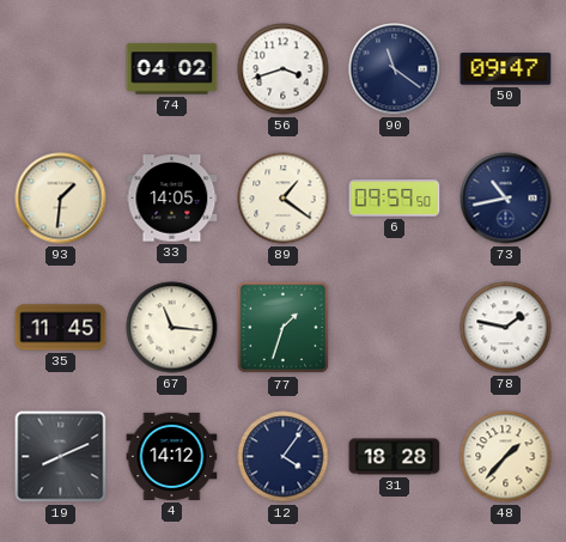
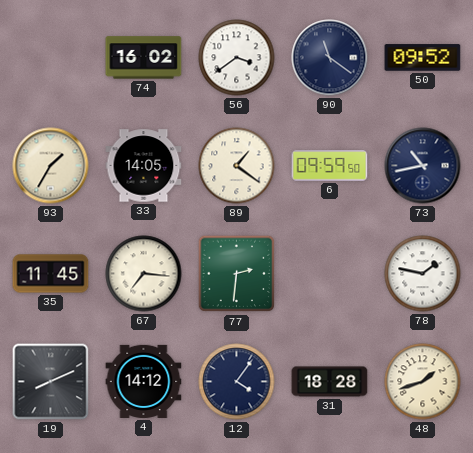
74: 04:02 -> 16:02
56: 3:42 -> 3:39
50: 09:47 -> 09:52
93: 1:31 -> 1:35
67: 11:16 -> 7:16
77: 1:33 -> 2:31
48: 1:37 -> 1:42
